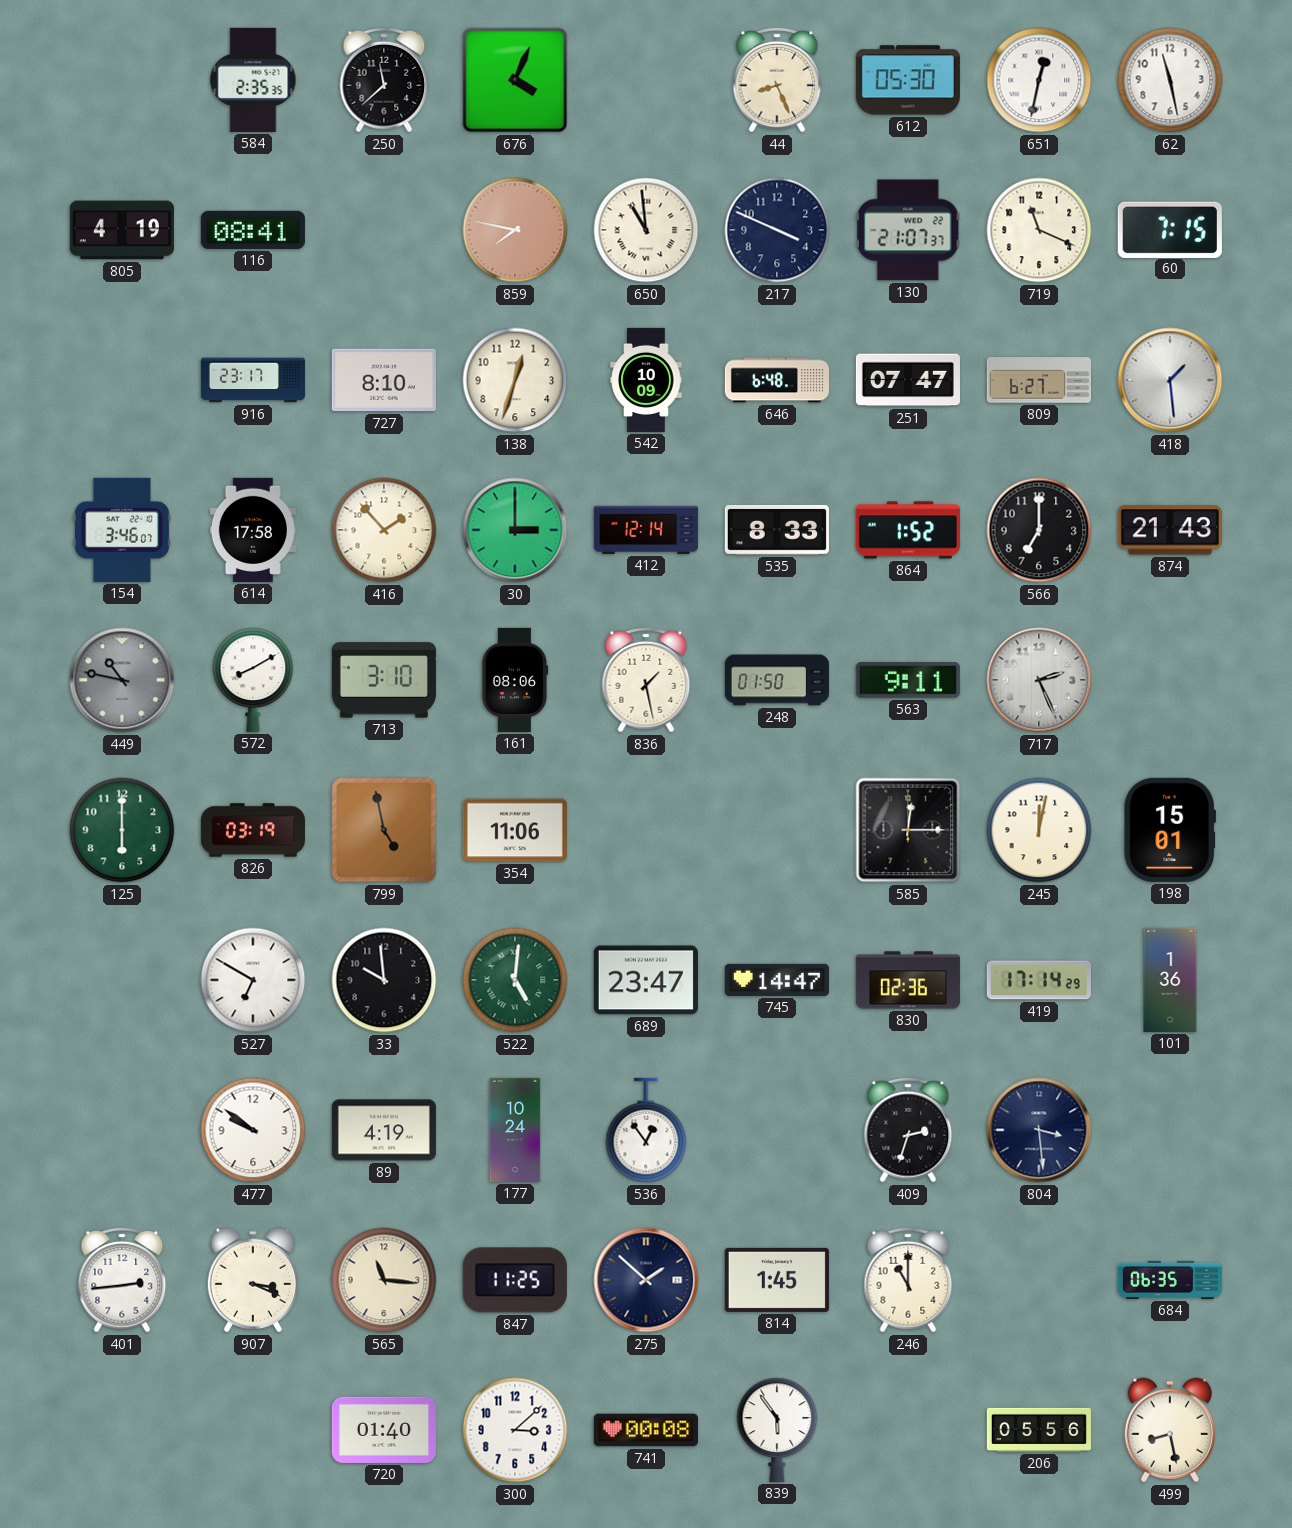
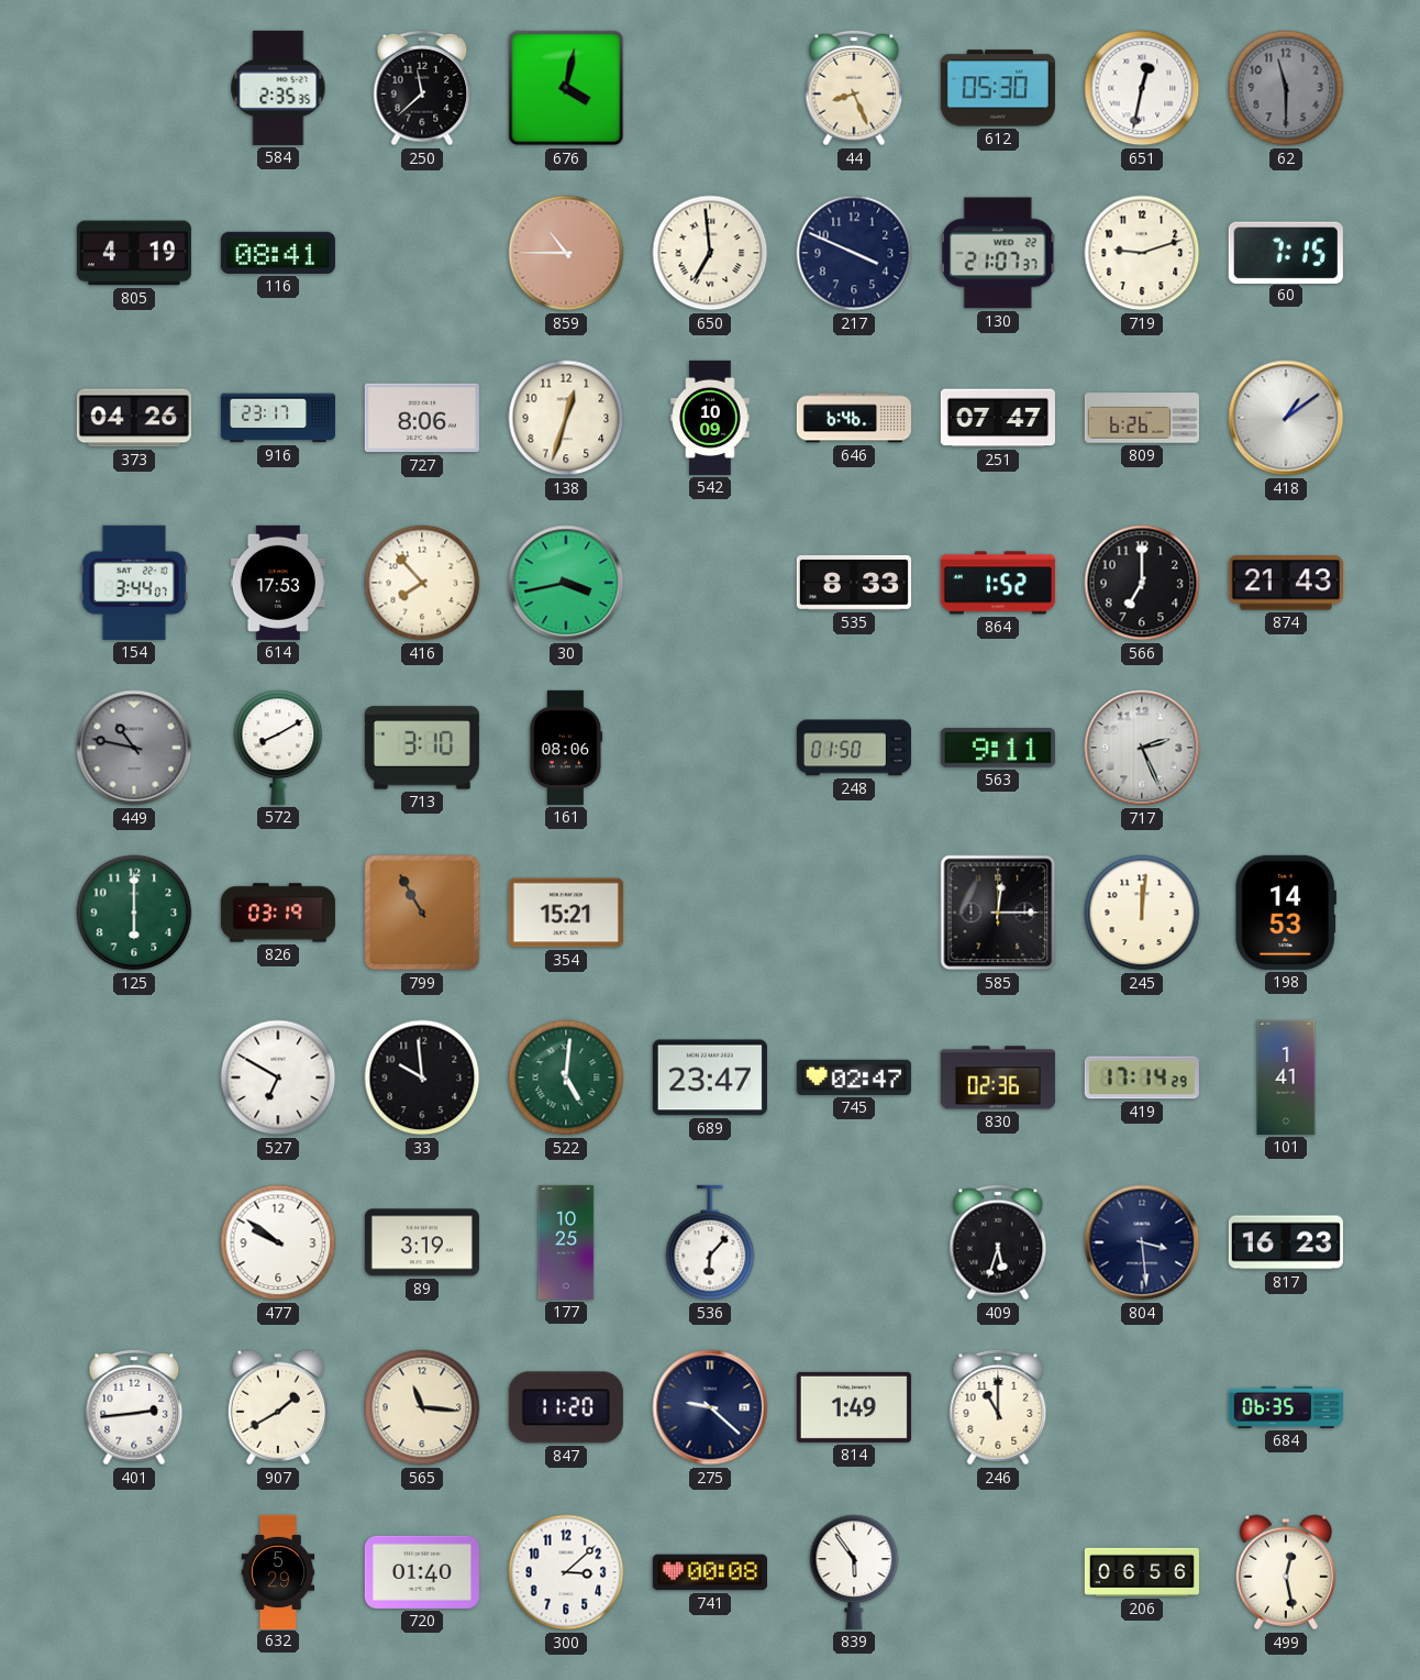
676: 4:04 -> 4:02
62: 11:28 -> 11:30
62 dial: white -> grey
859: 7:47 -> 10:45
650: 10:59 -> 6:59
719: 11:19 -> 9:12
373: none -> 04:26
727: 8:10 -> 8:06
646: 6:48 -> 6:46
809: 6:27 -> 6:26
418: 1:29 -> 1:09
154: 3:46 -> 3:44
614: 17:58 -> 17:53
416: 1:53 -> 7:53
30: 3:00 -> 3:43
412: 12:14 -> none
836: 1:28 -> none
799: 4:58 -> 10:55
354: 11:06 -> 15:21
245: 12:02 -> 12:01
198: 15:01 -> 14:53
745: 14:47 -> 02:47
101: 1:36 -> 1:41
89: 4:19 -> 3:19
177: 10:24 -> 10:25
536: 12:54 -> 6:07
409: 2:33 -> 5:33
817: none -> 16:23
907: 3:19 -> 1:40
847: 11:25 -> 11:20
275: 1:52 -> 9:22
814: 1:45 -> 1:49
632: none -> 5:29
206: 05:56 -> 06:56
499: 8:28 -> 12:28
